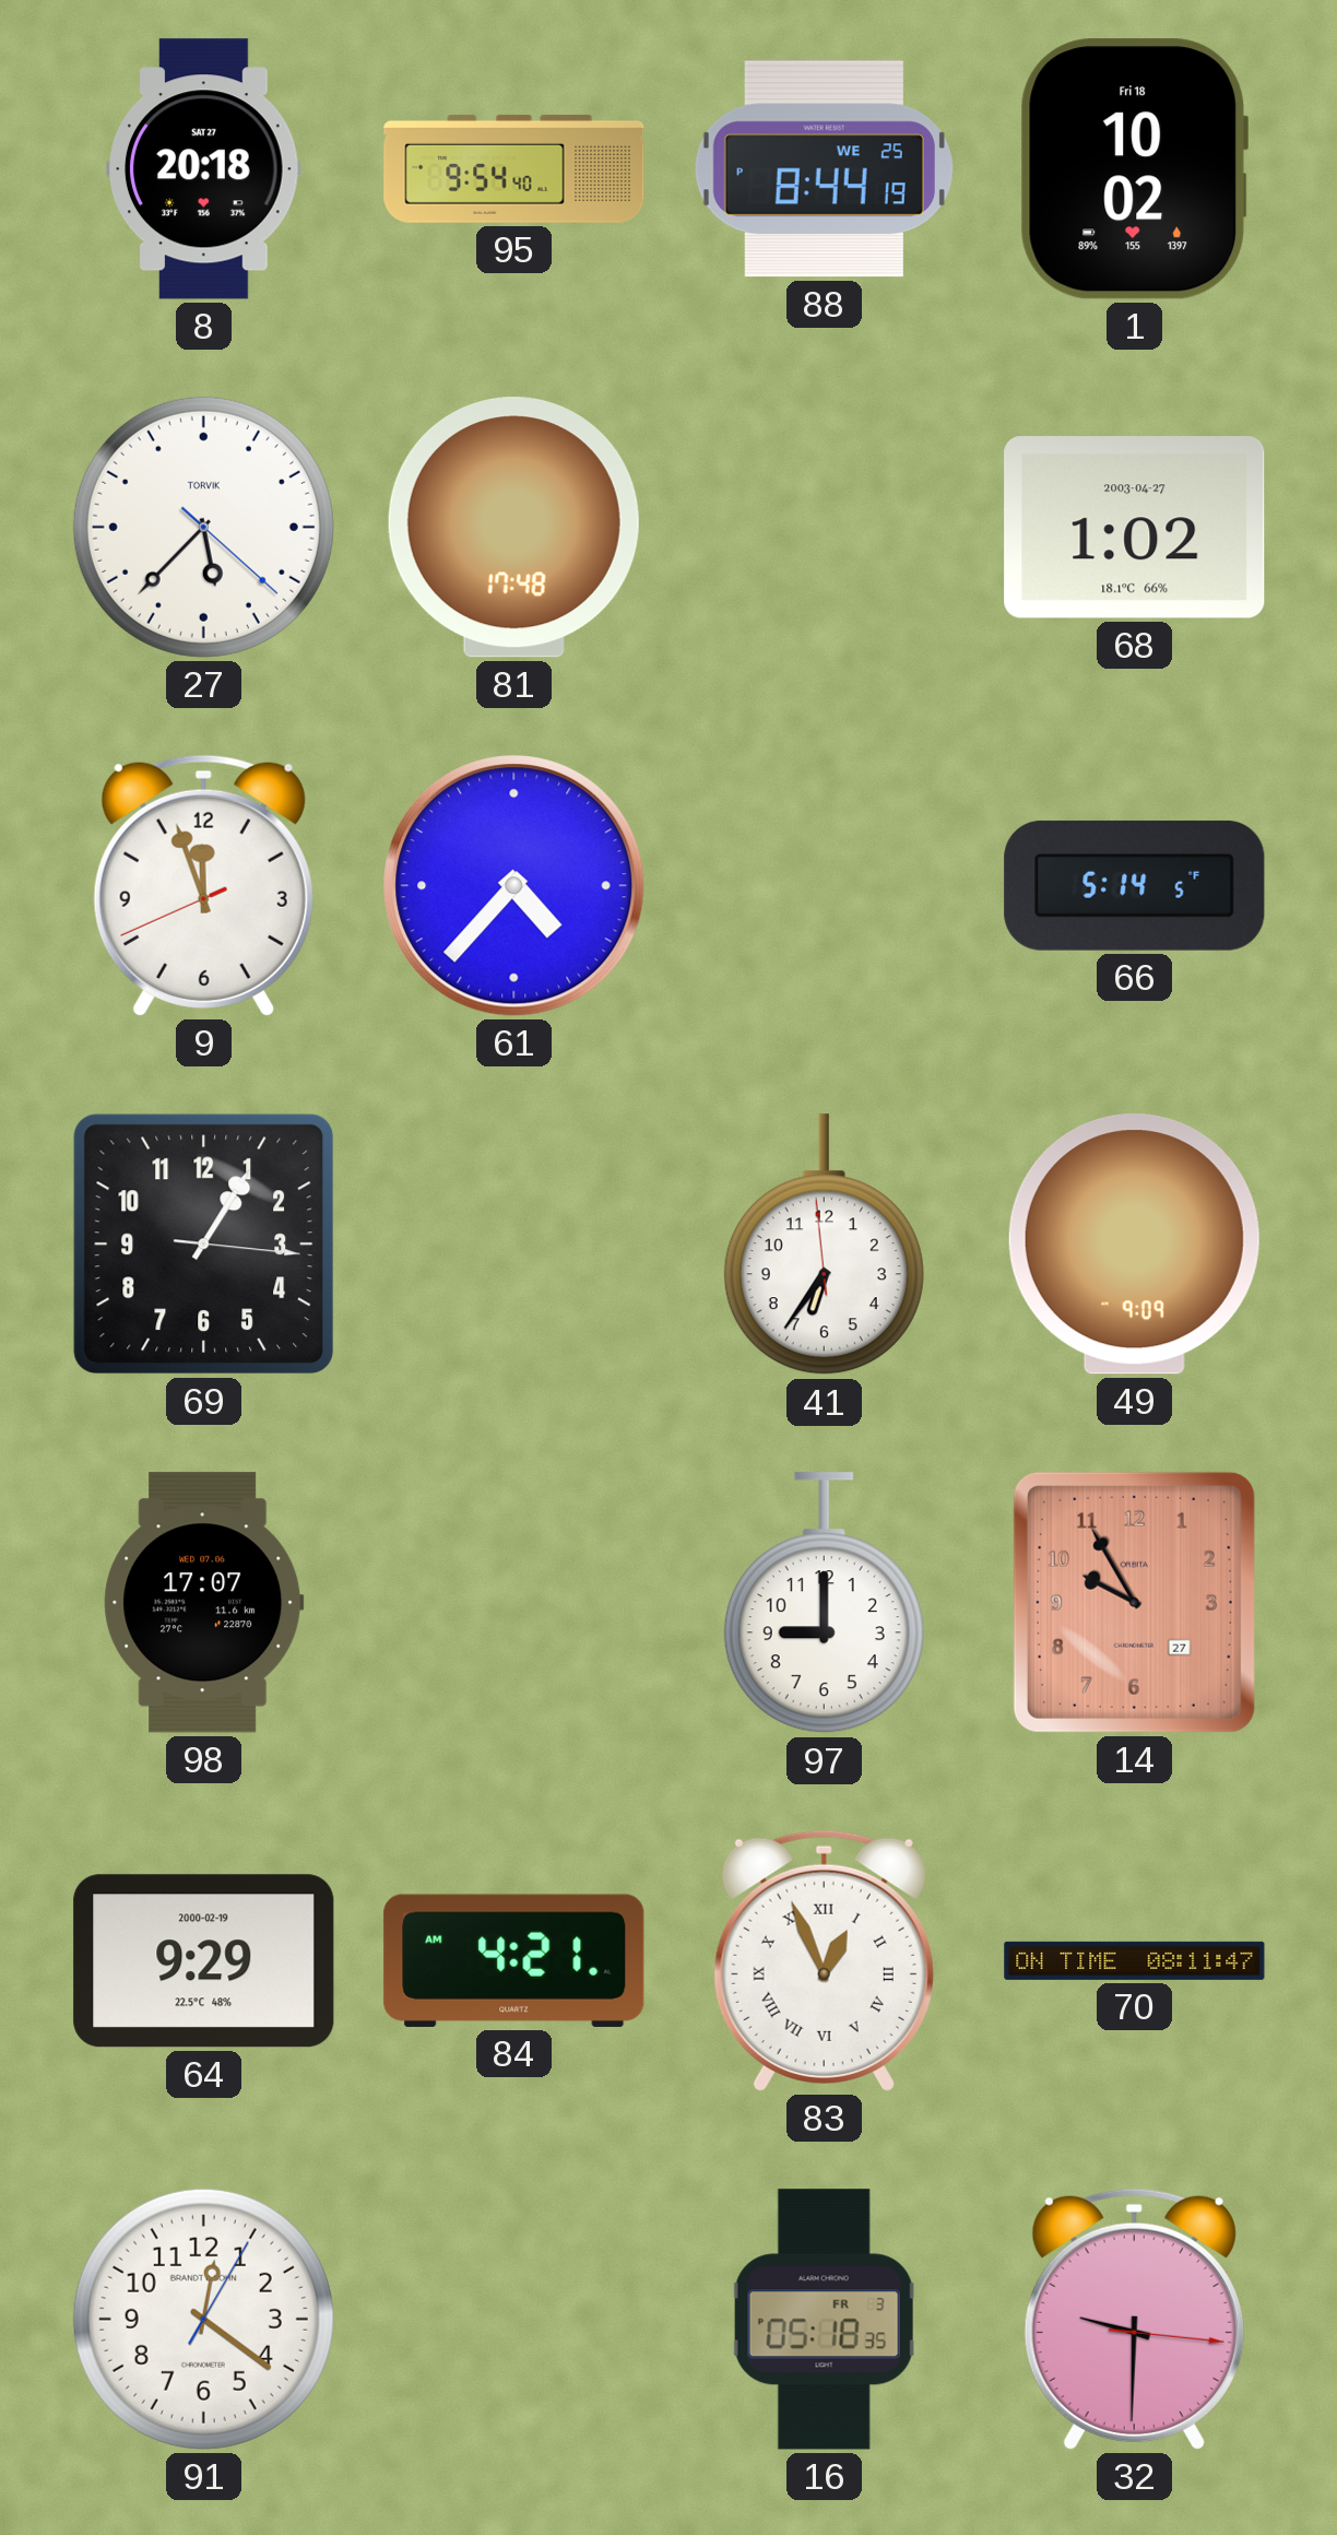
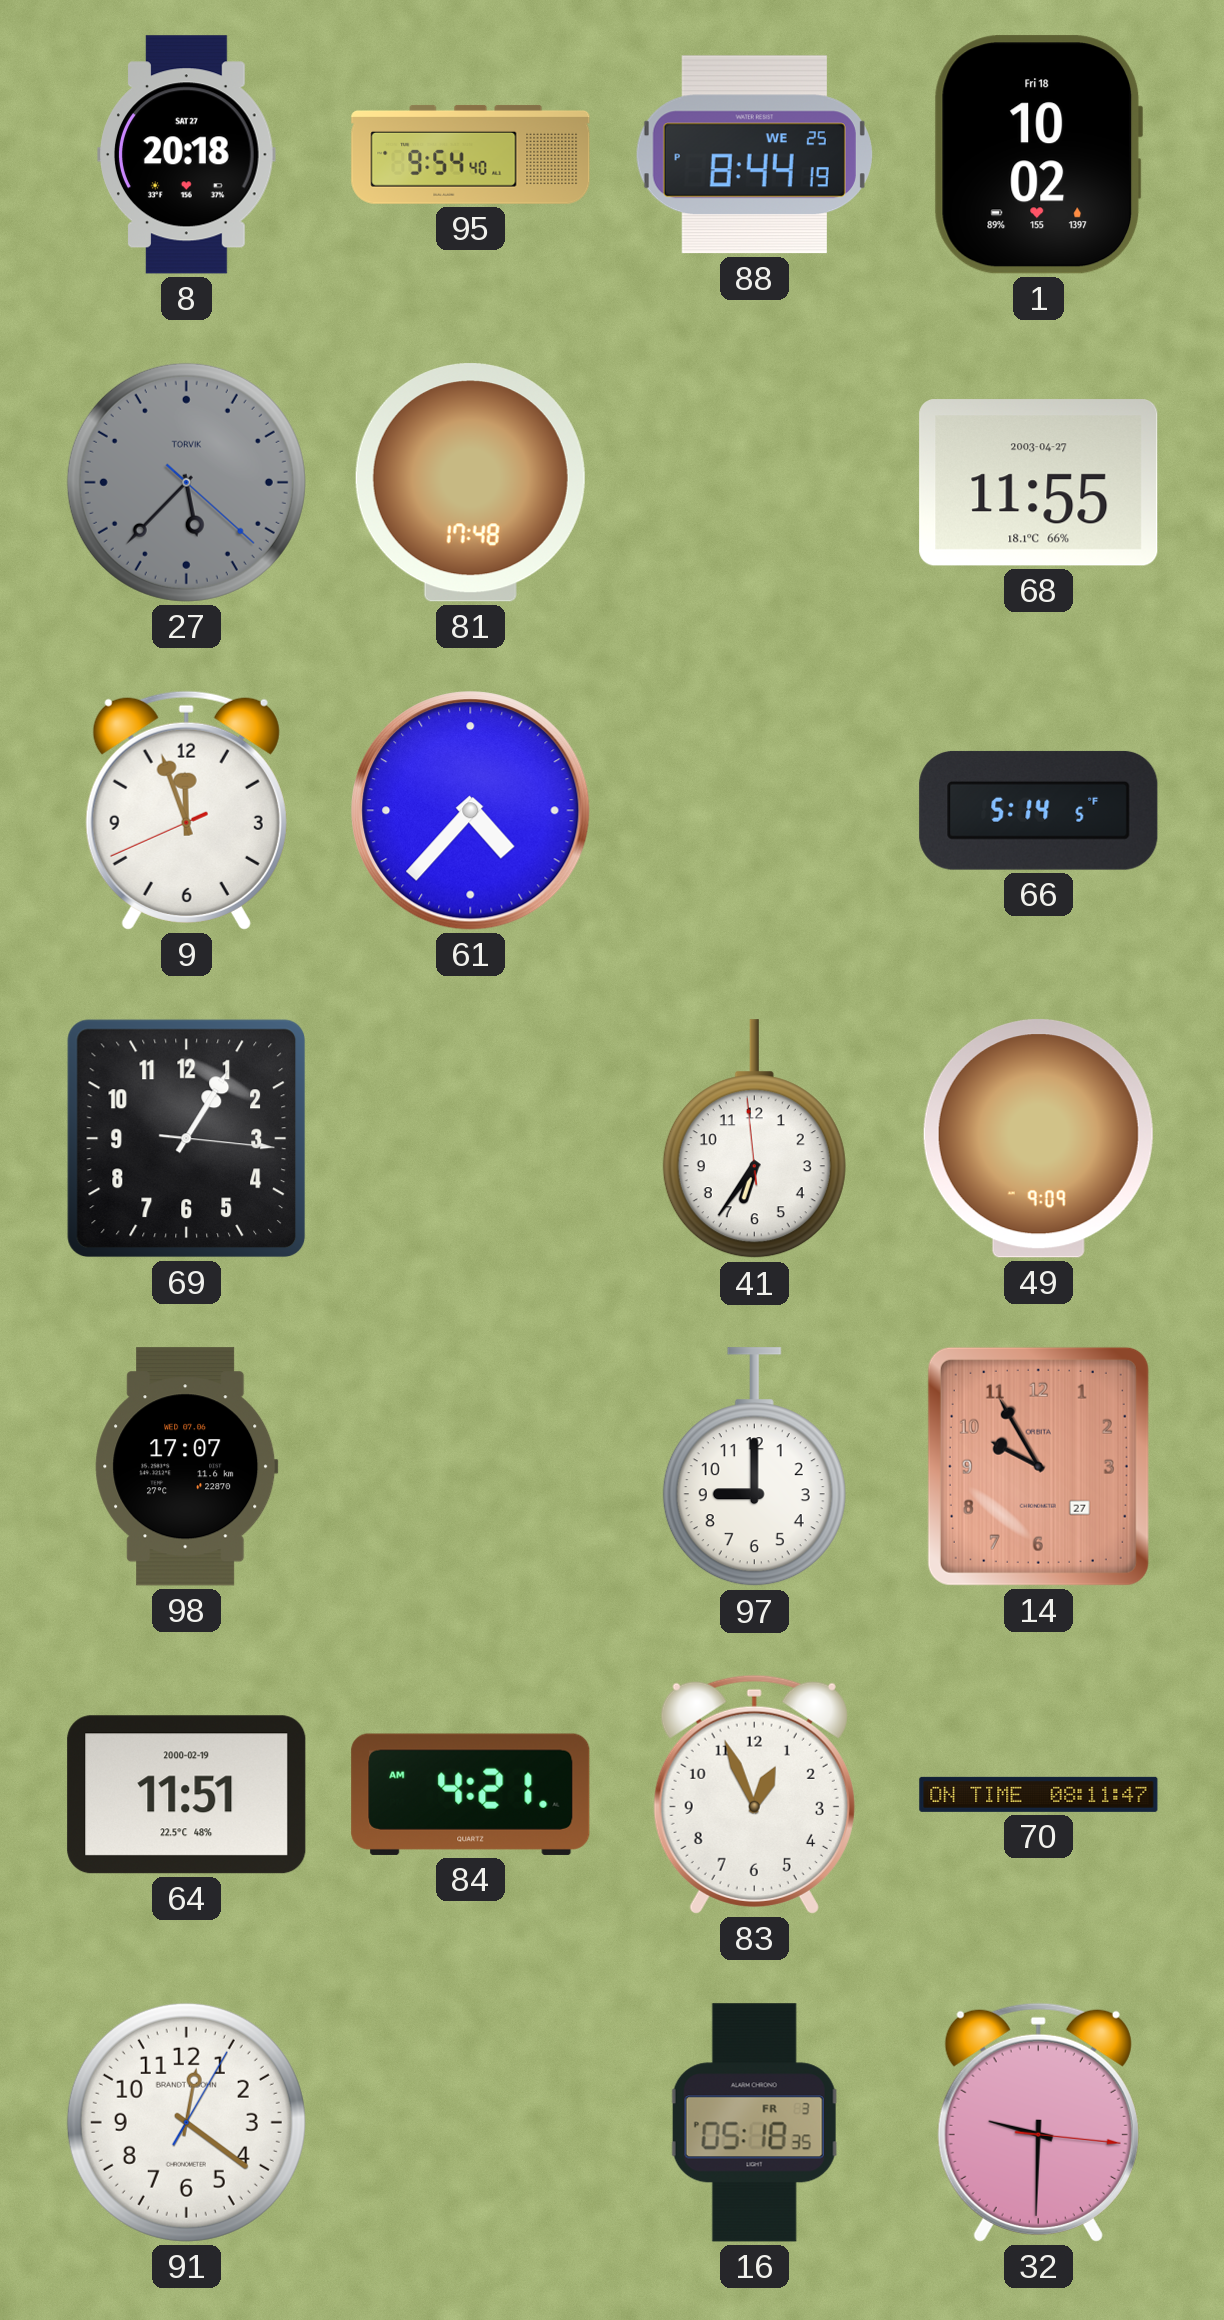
27 dial: white -> grey
68: 1:02 -> 11:55
64: 9:29 -> 11:51
83 numerals: Roman -> Arabic
